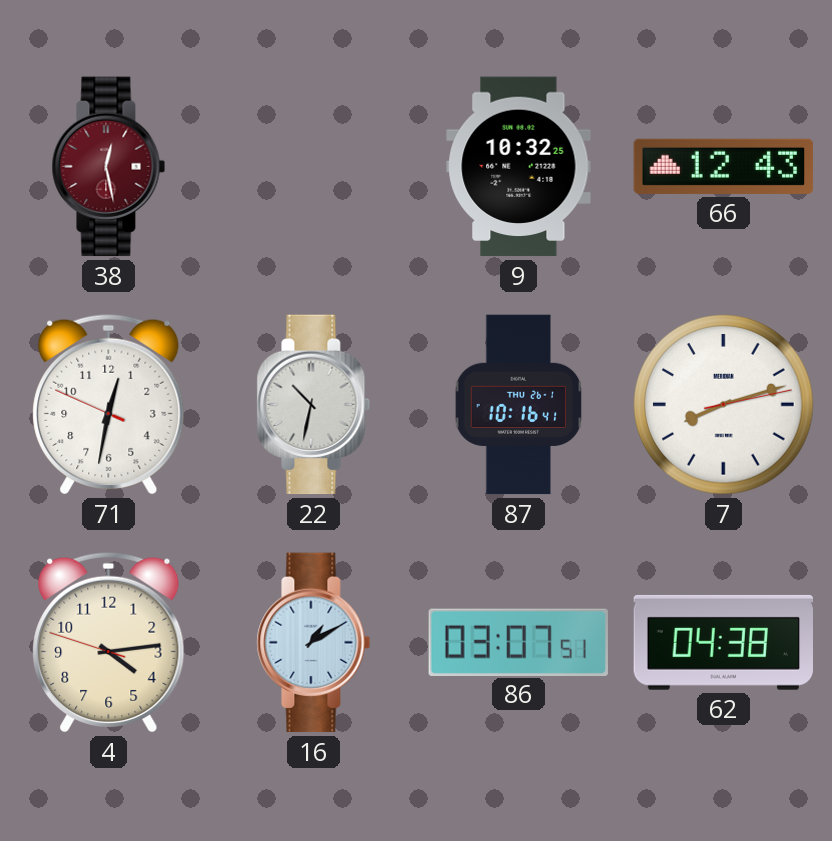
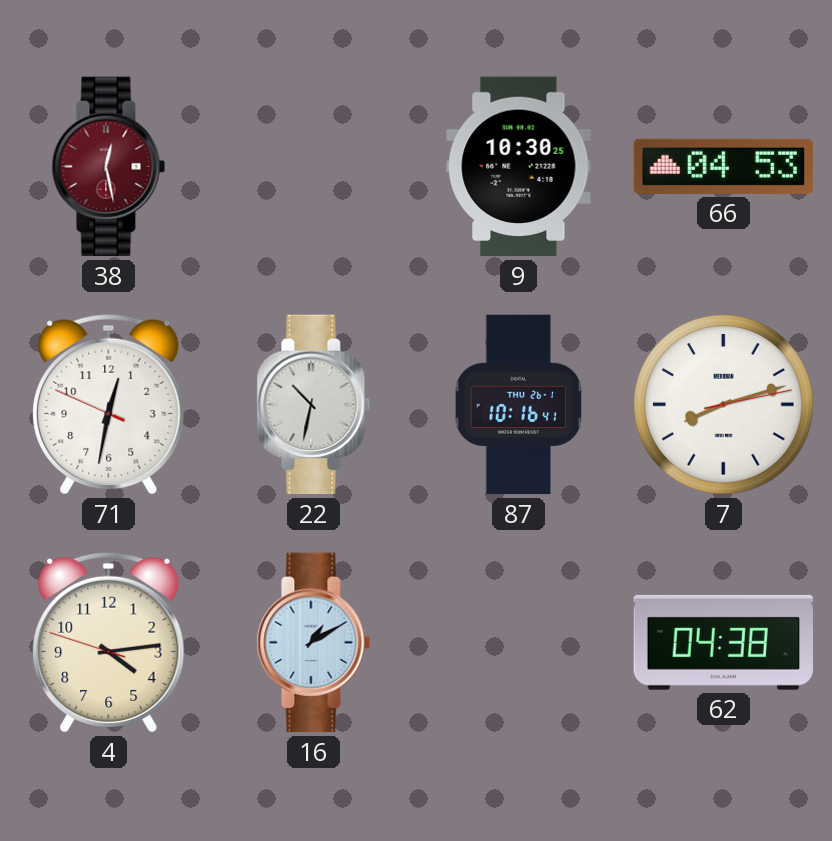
9: 10:32 -> 10:30
66: 12:43 -> 04:53
86: 03:07 -> none
